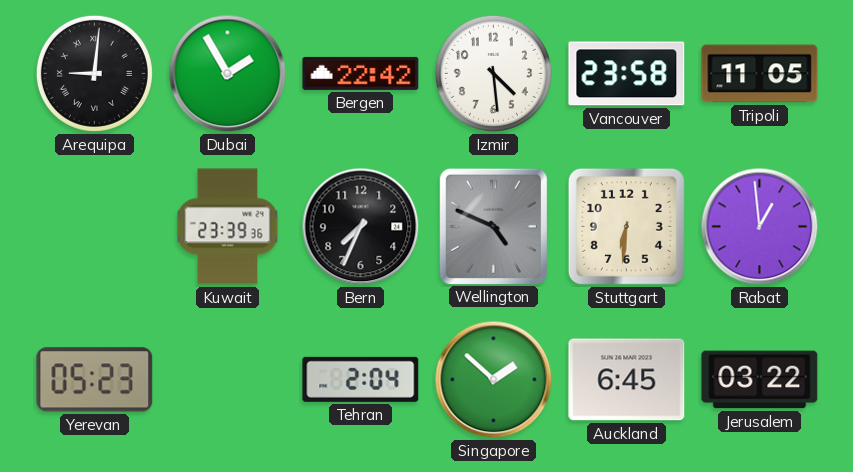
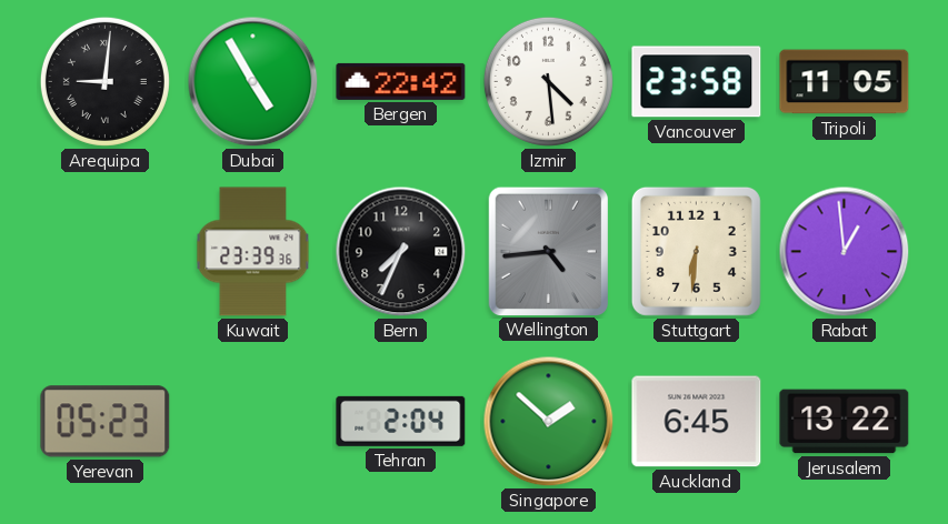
Dubai: 1:55 -> 4:55
Wellington: 4:49 -> 4:44
Jerusalem: 03:22 -> 13:22
